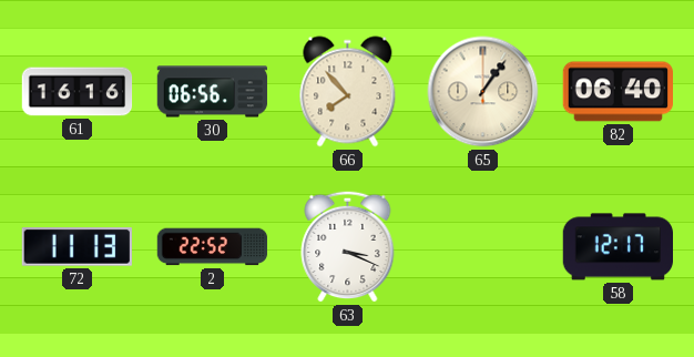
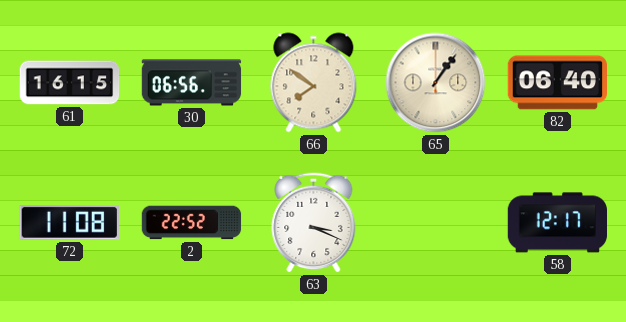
61: 16:16 -> 16:15
66: 7:53 -> 7:51
72: 11:13 -> 11:08
